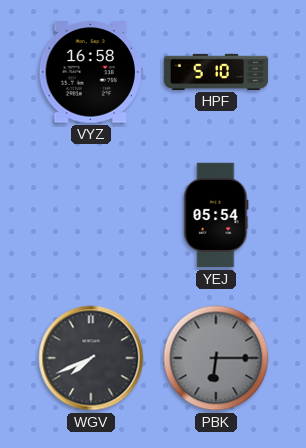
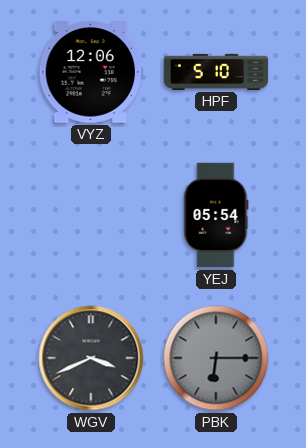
VYZ: 16:58 -> 12:06
WGV: 7:41 -> 3:41
